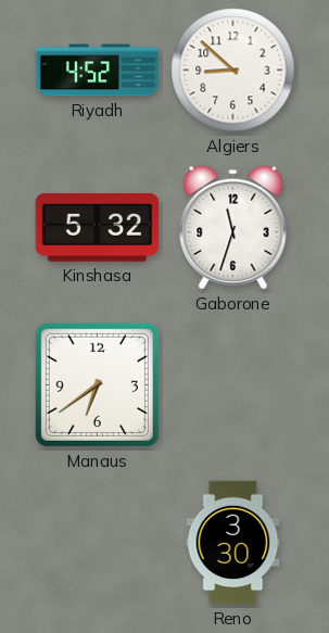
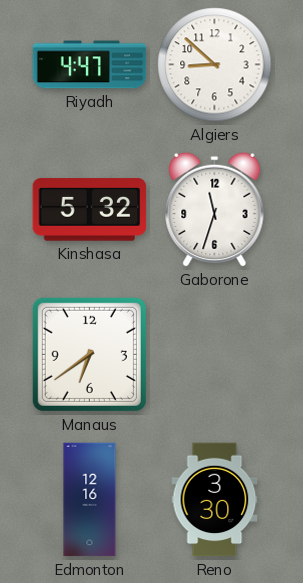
Riyadh: 4:52 -> 4:47
Edmonton: none -> 12:16
